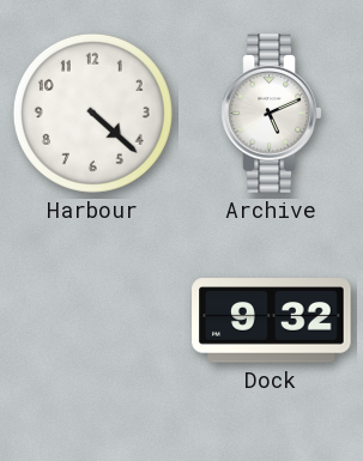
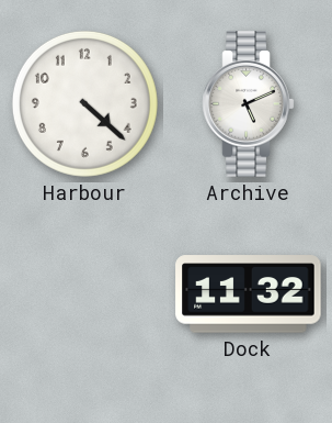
Dock: 9:32 -> 11:32
